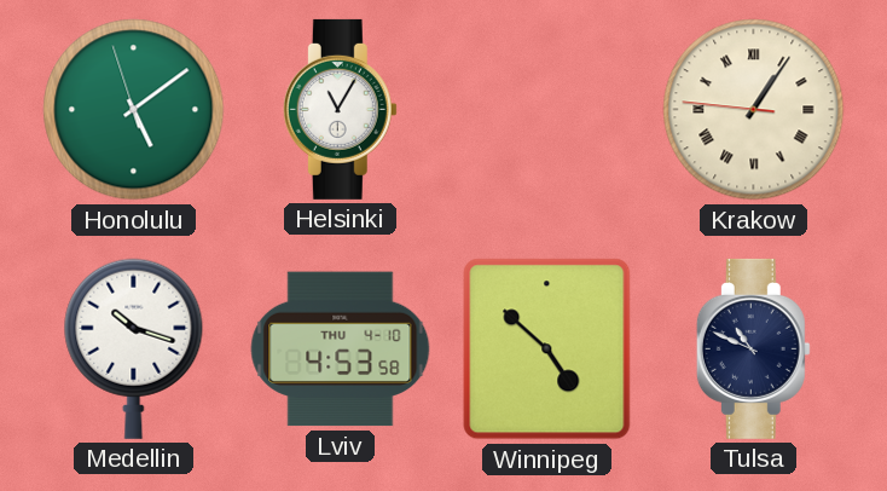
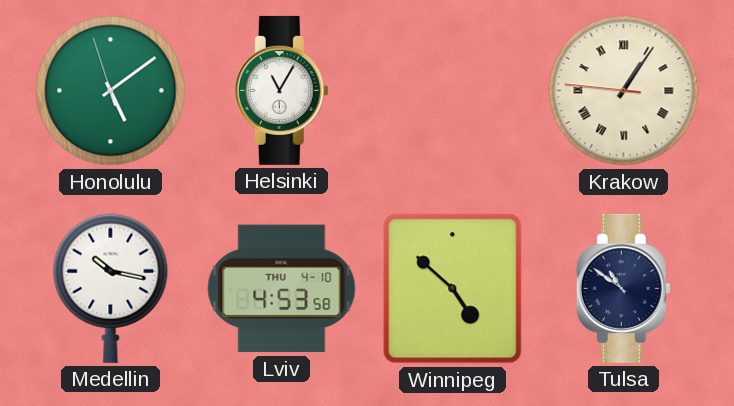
Medellin: 10:18 -> 10:17
Tulsa: 10:49 -> 10:51
